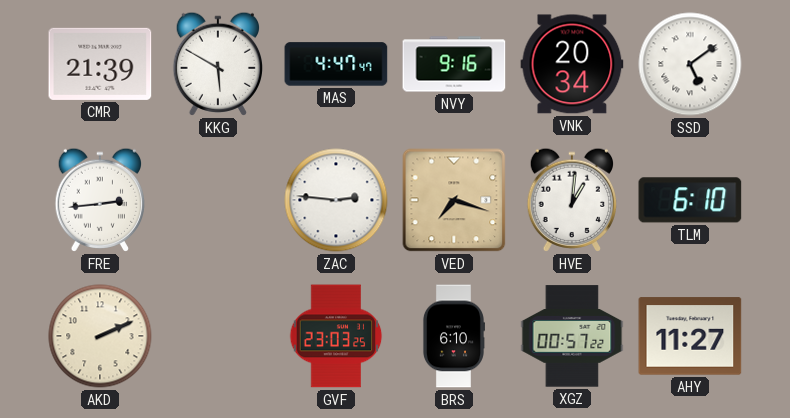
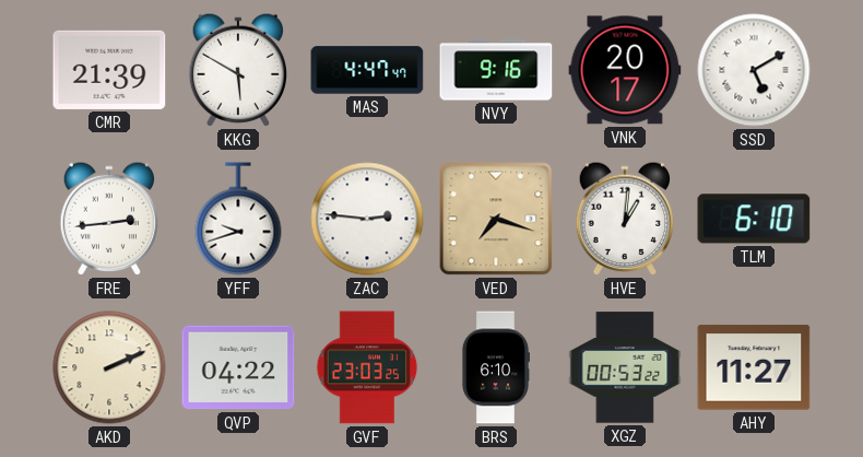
VNK: 20:34 -> 20:17
SSD: 5:09 -> 5:10
YFF: none -> 9:42
QVP: none -> 04:22
XGZ: 00:57 -> 00:53
